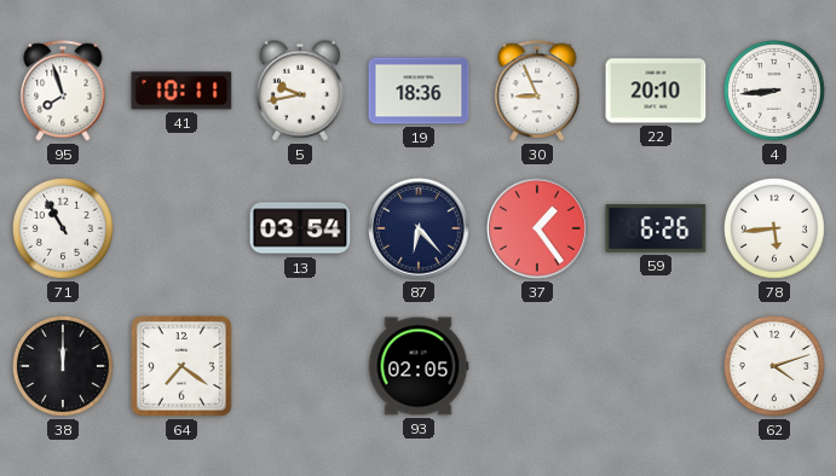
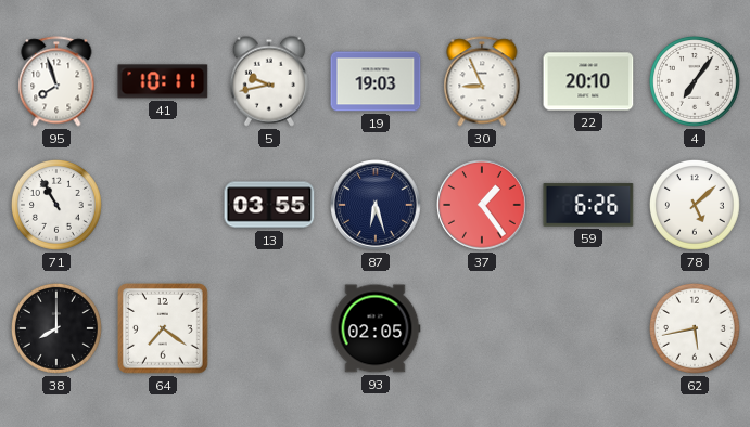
19: 18:36 -> 19:03
4: 8:44 -> 7:06
13: 03:54 -> 03:55
87: 6:23 -> 6:27
78: 5:44 -> 5:08
38: 12:00 -> 8:00
62: 4:12 -> 5:43
